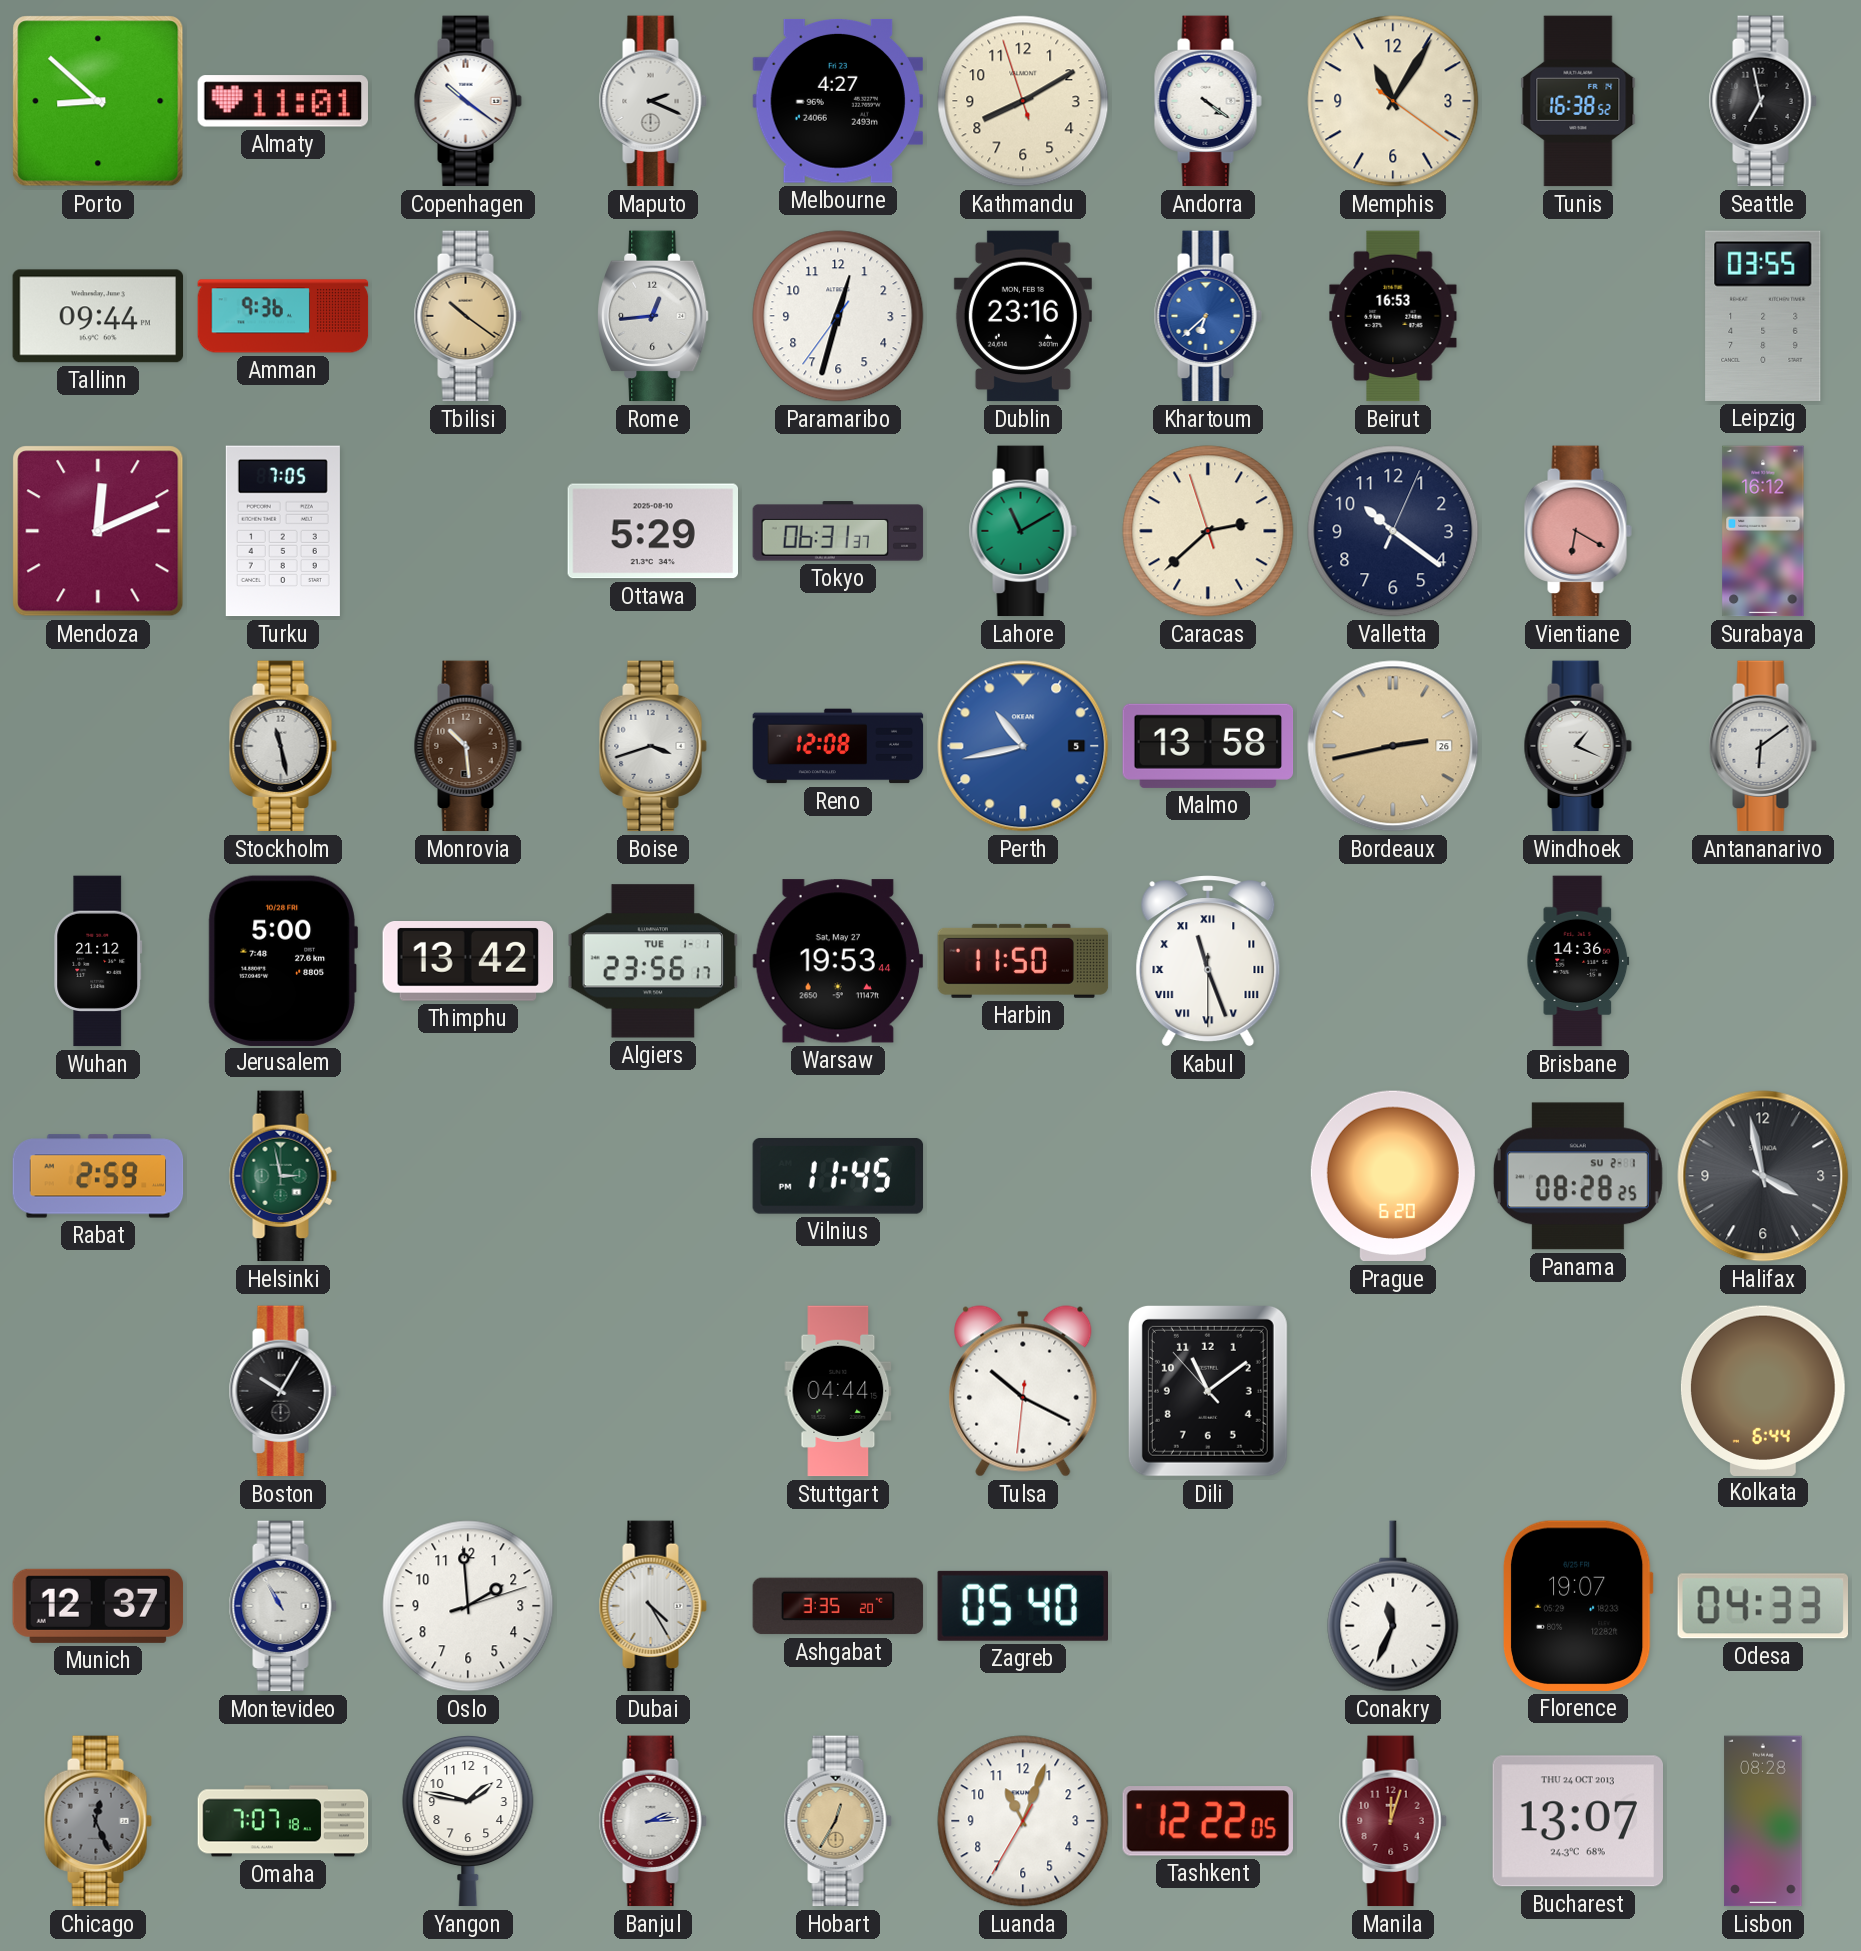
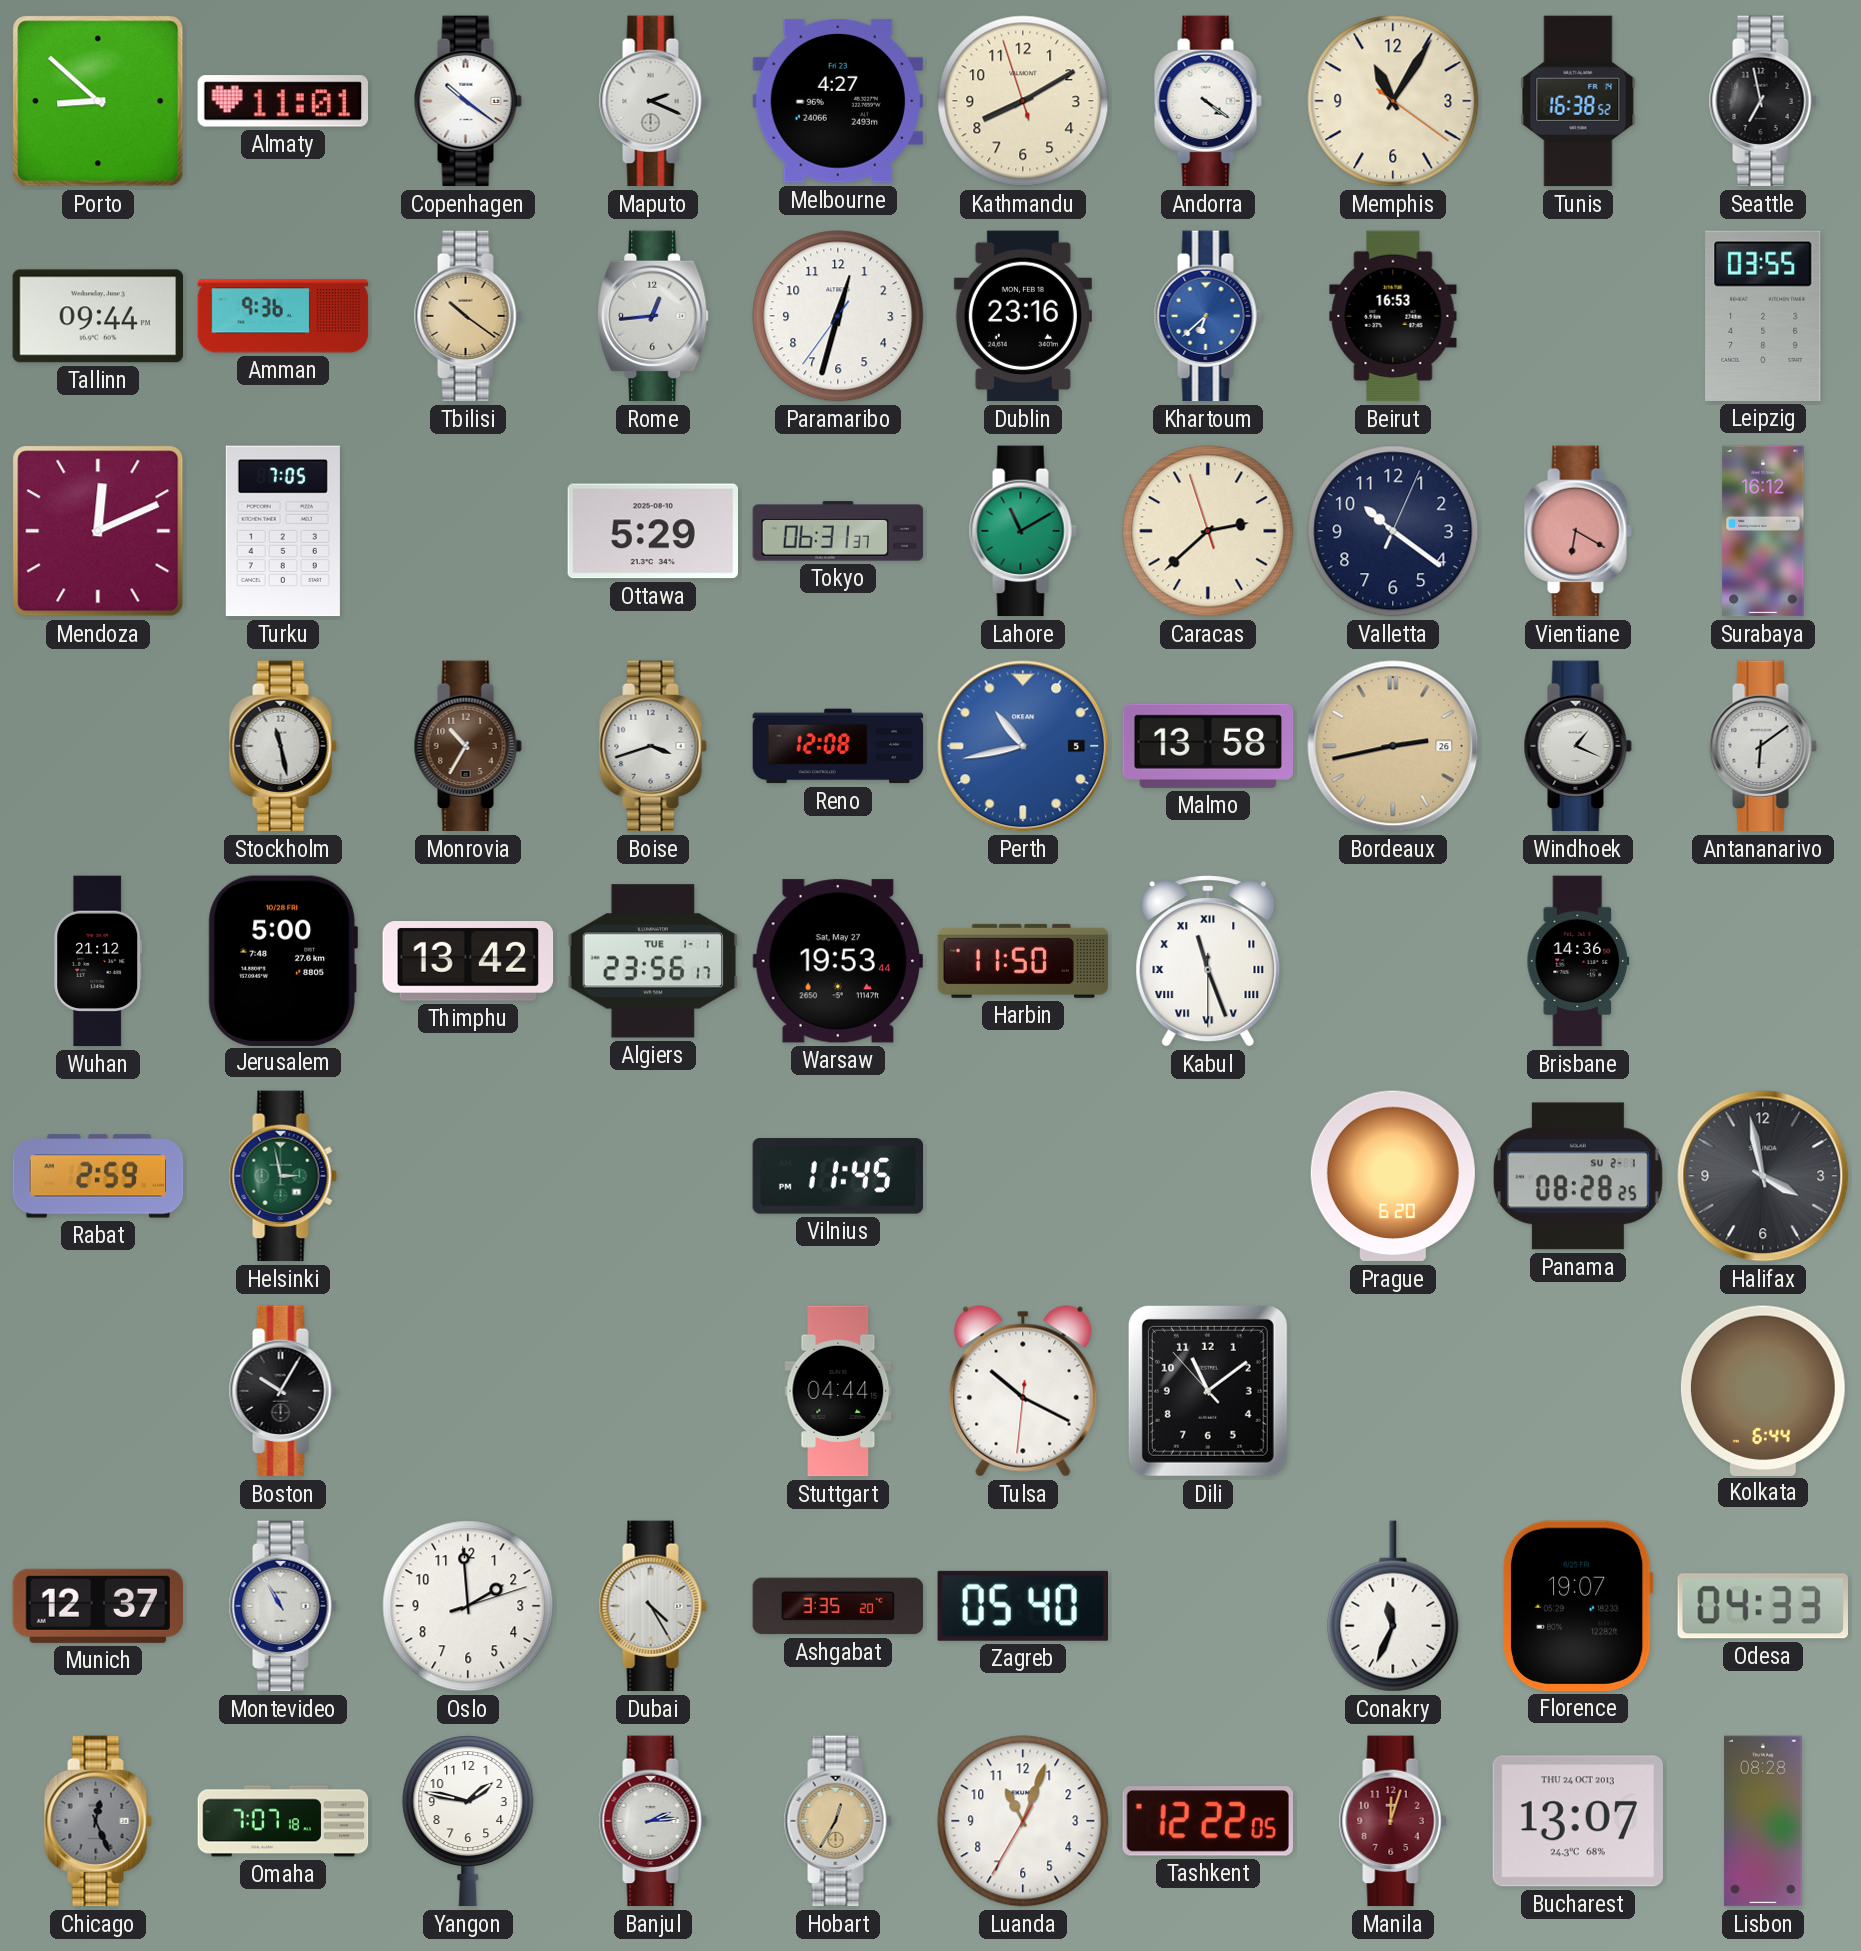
Monrovia: 10:29 -> 10:35
